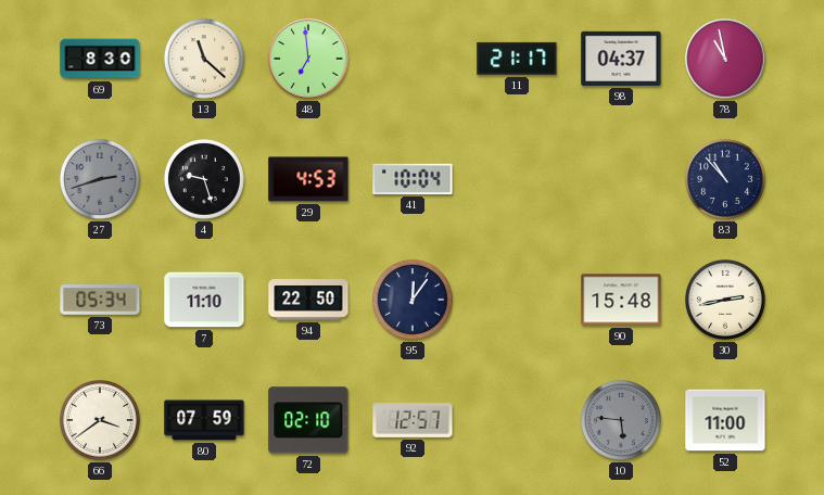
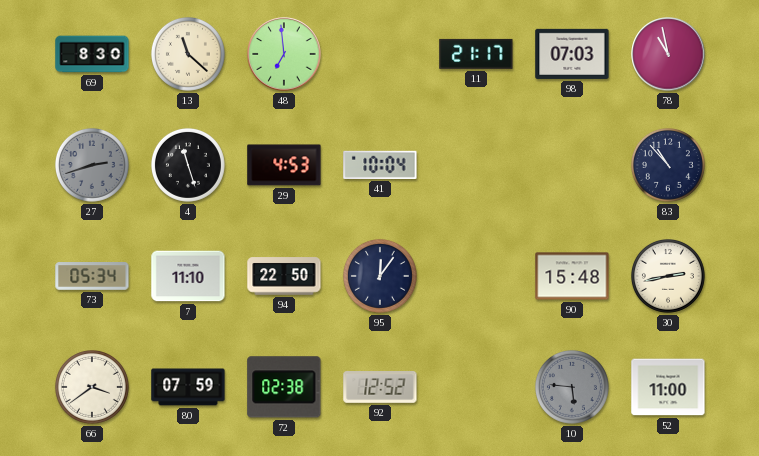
98: 04:37 -> 07:03
4: 9:27 -> 11:27
72: 02:10 -> 02:38
92: 12:57 -> 12:52
